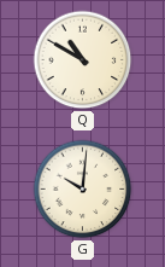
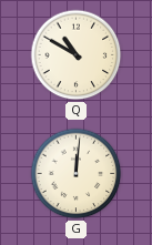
G: 10:01 -> 12:01
